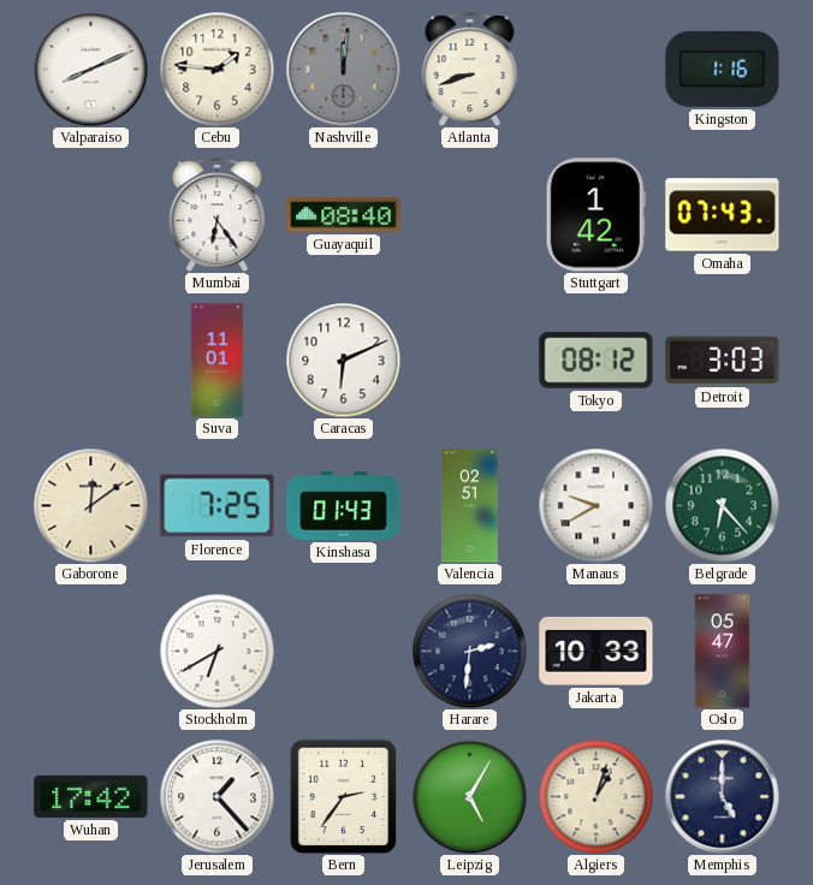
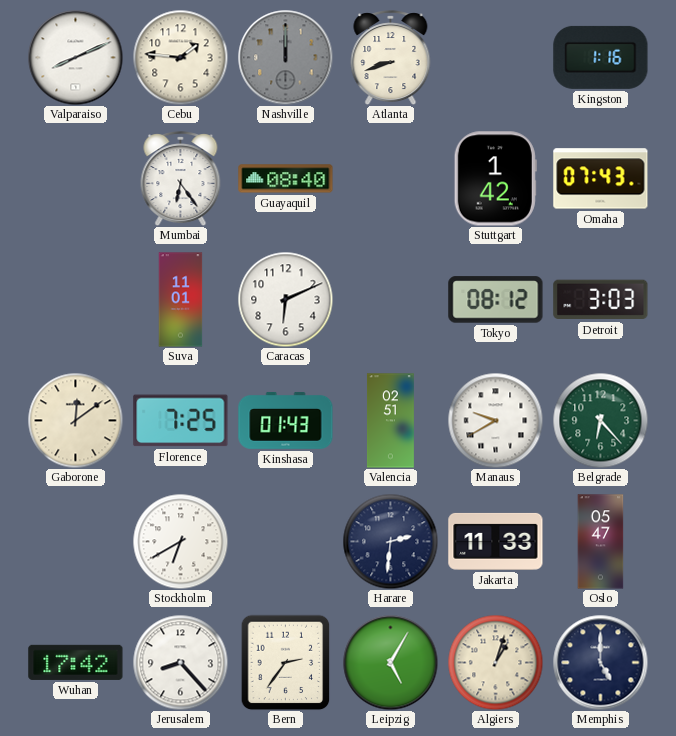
Nashville: 12:01 -> 12:00
Jakarta: 10:33 -> 11:33
Jerusalem: 1:23 -> 8:23
